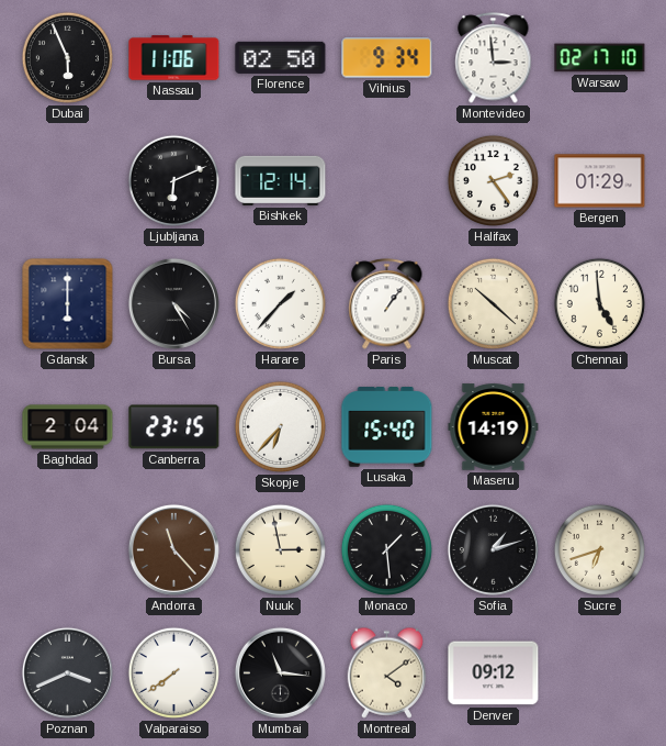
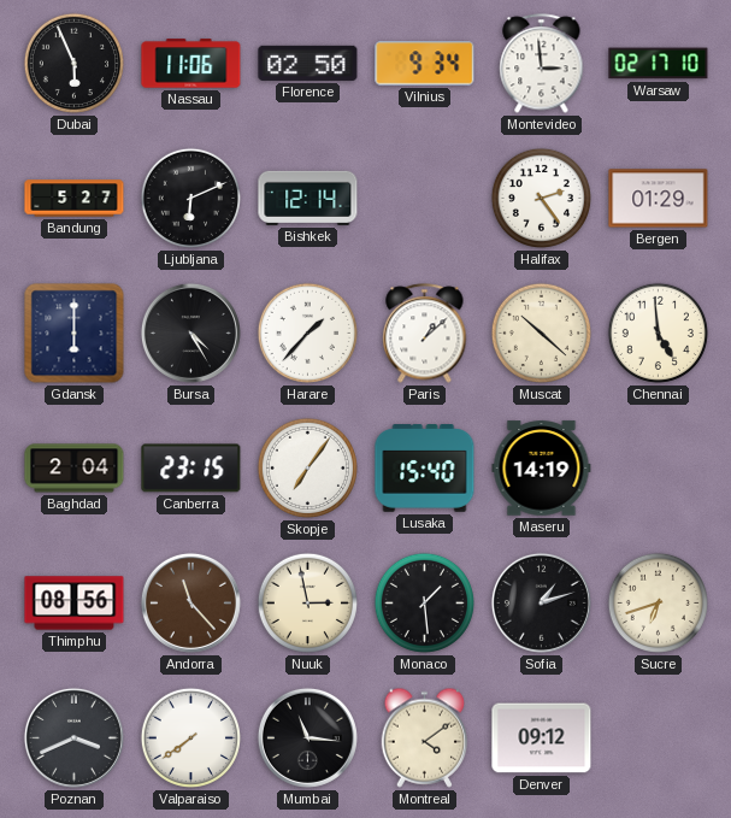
Bandung: none -> 5:27
Paris: 1:06 -> 1:08
Skopje: 6:37 -> 7:06
Thimphu: none -> 08:56
